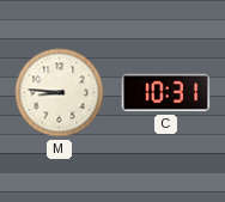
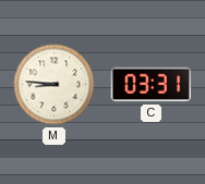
C: 10:31 -> 03:31
